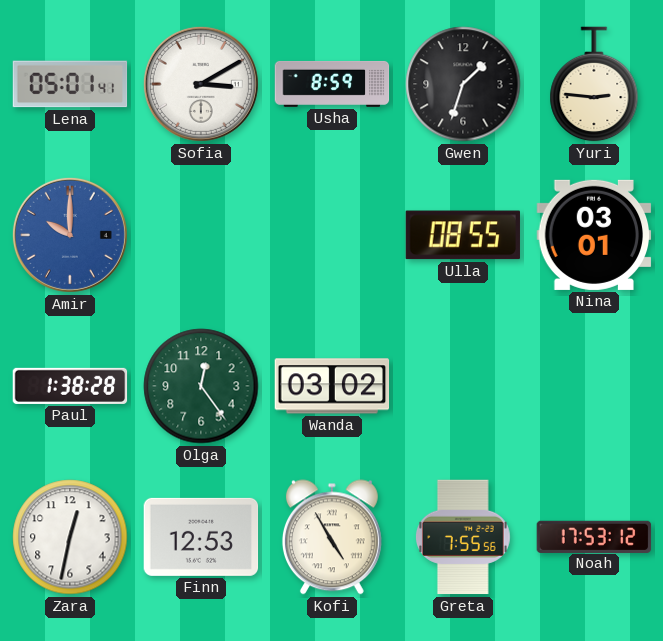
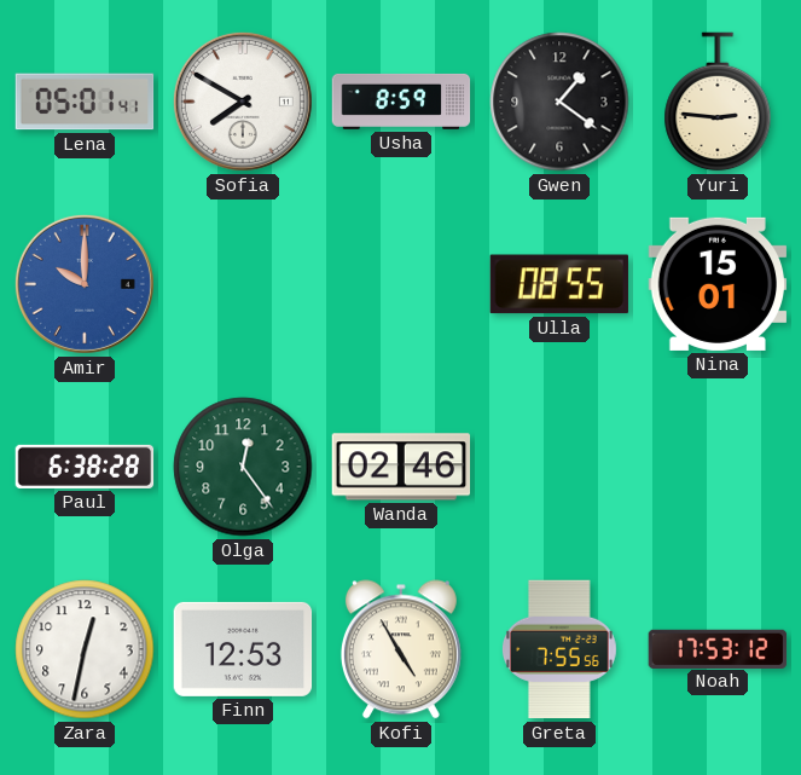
Sofia: 3:10 -> 7:50
Gwen: 1:33 -> 1:21
Nina: 03:01 -> 15:01
Paul: 1:38 -> 6:38
Wanda: 03:02 -> 02:46
